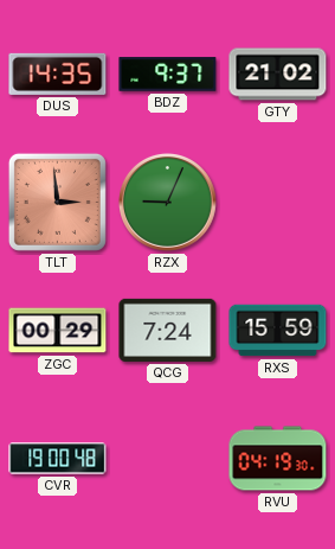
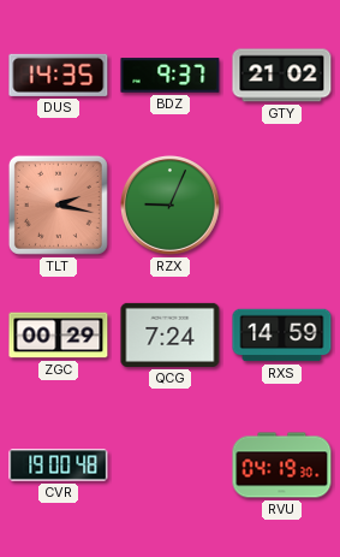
TLT: 2:59 -> 2:17
RXS: 15:59 -> 14:59
